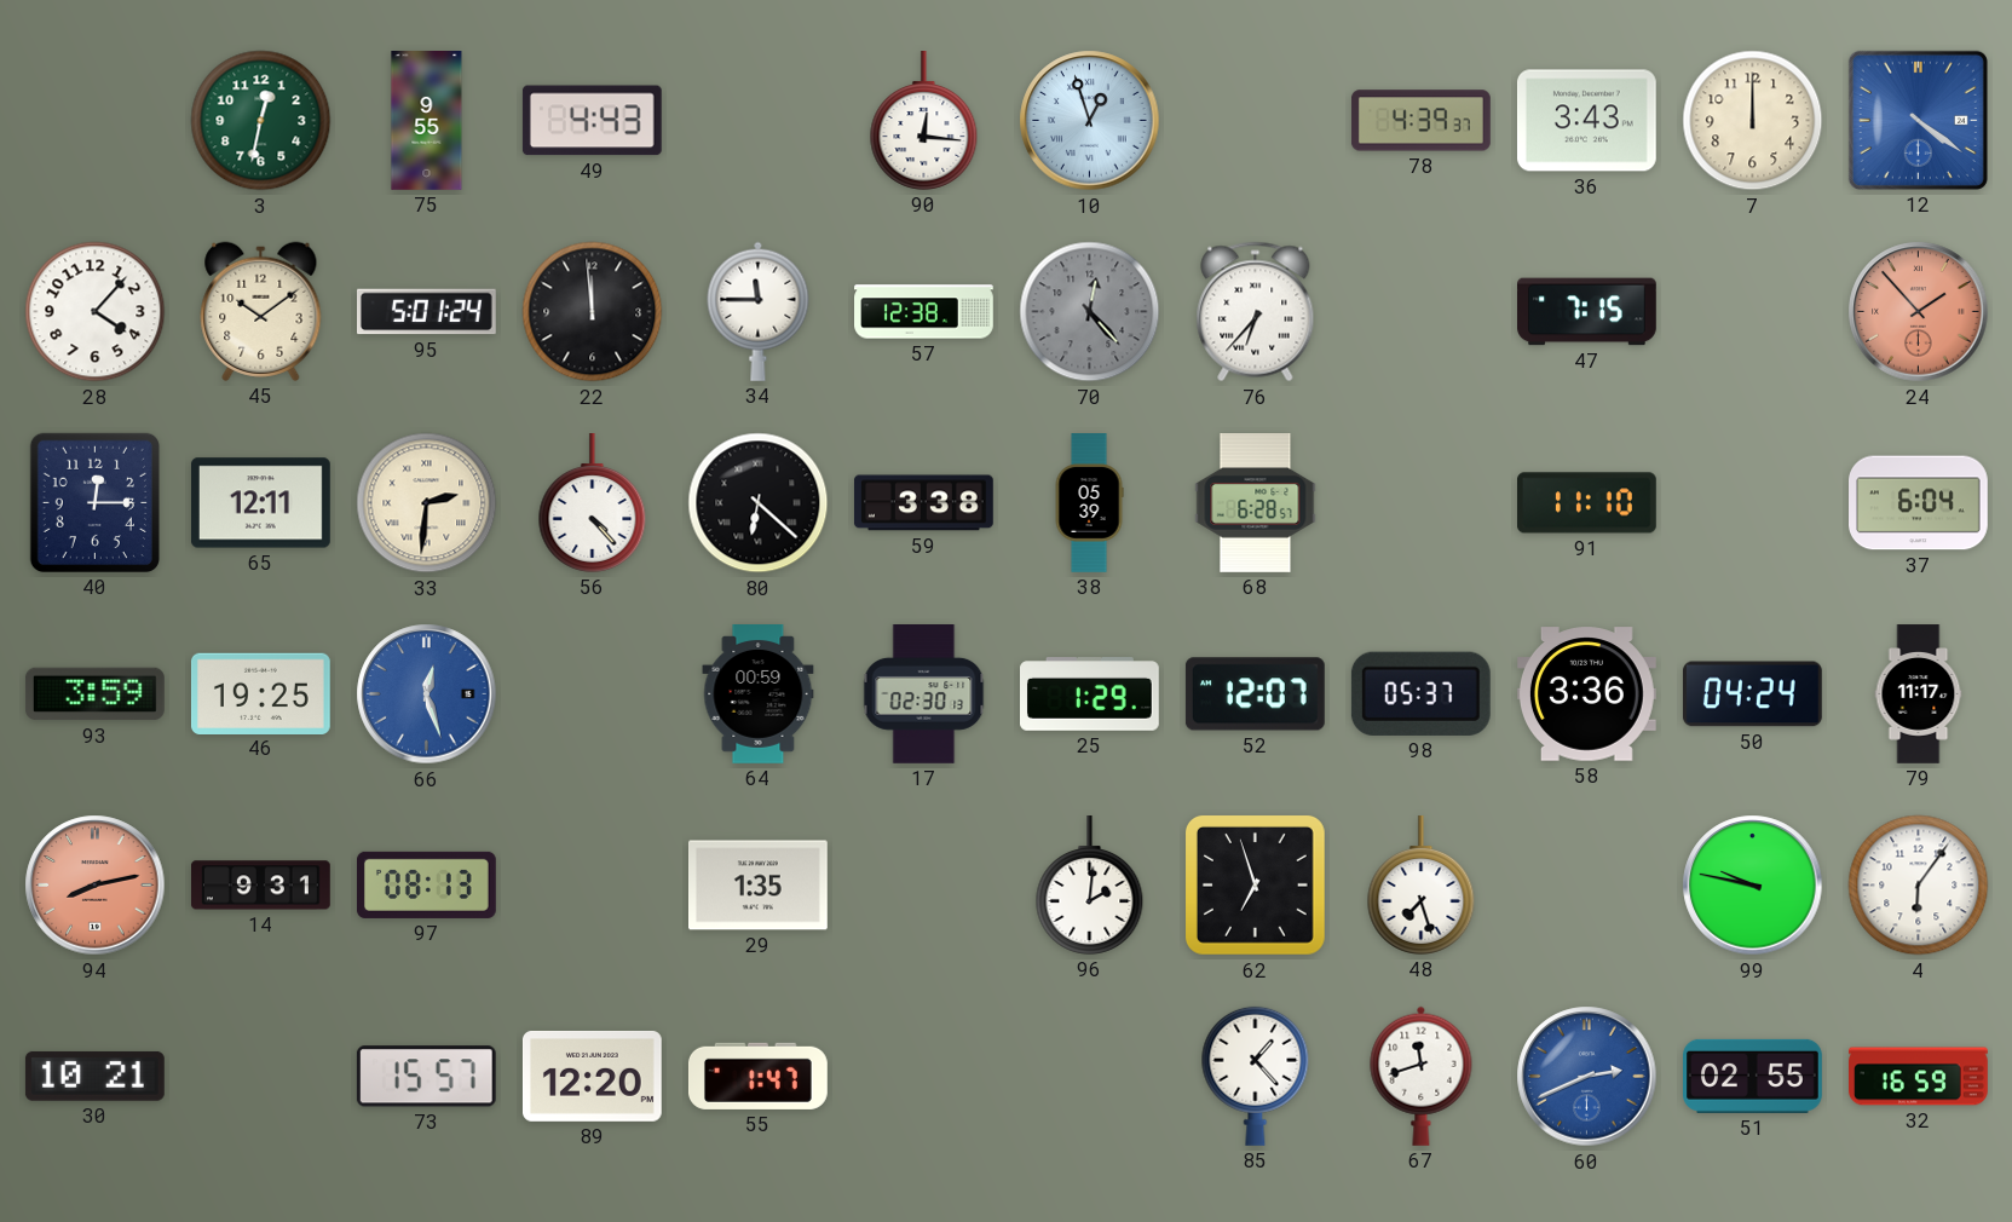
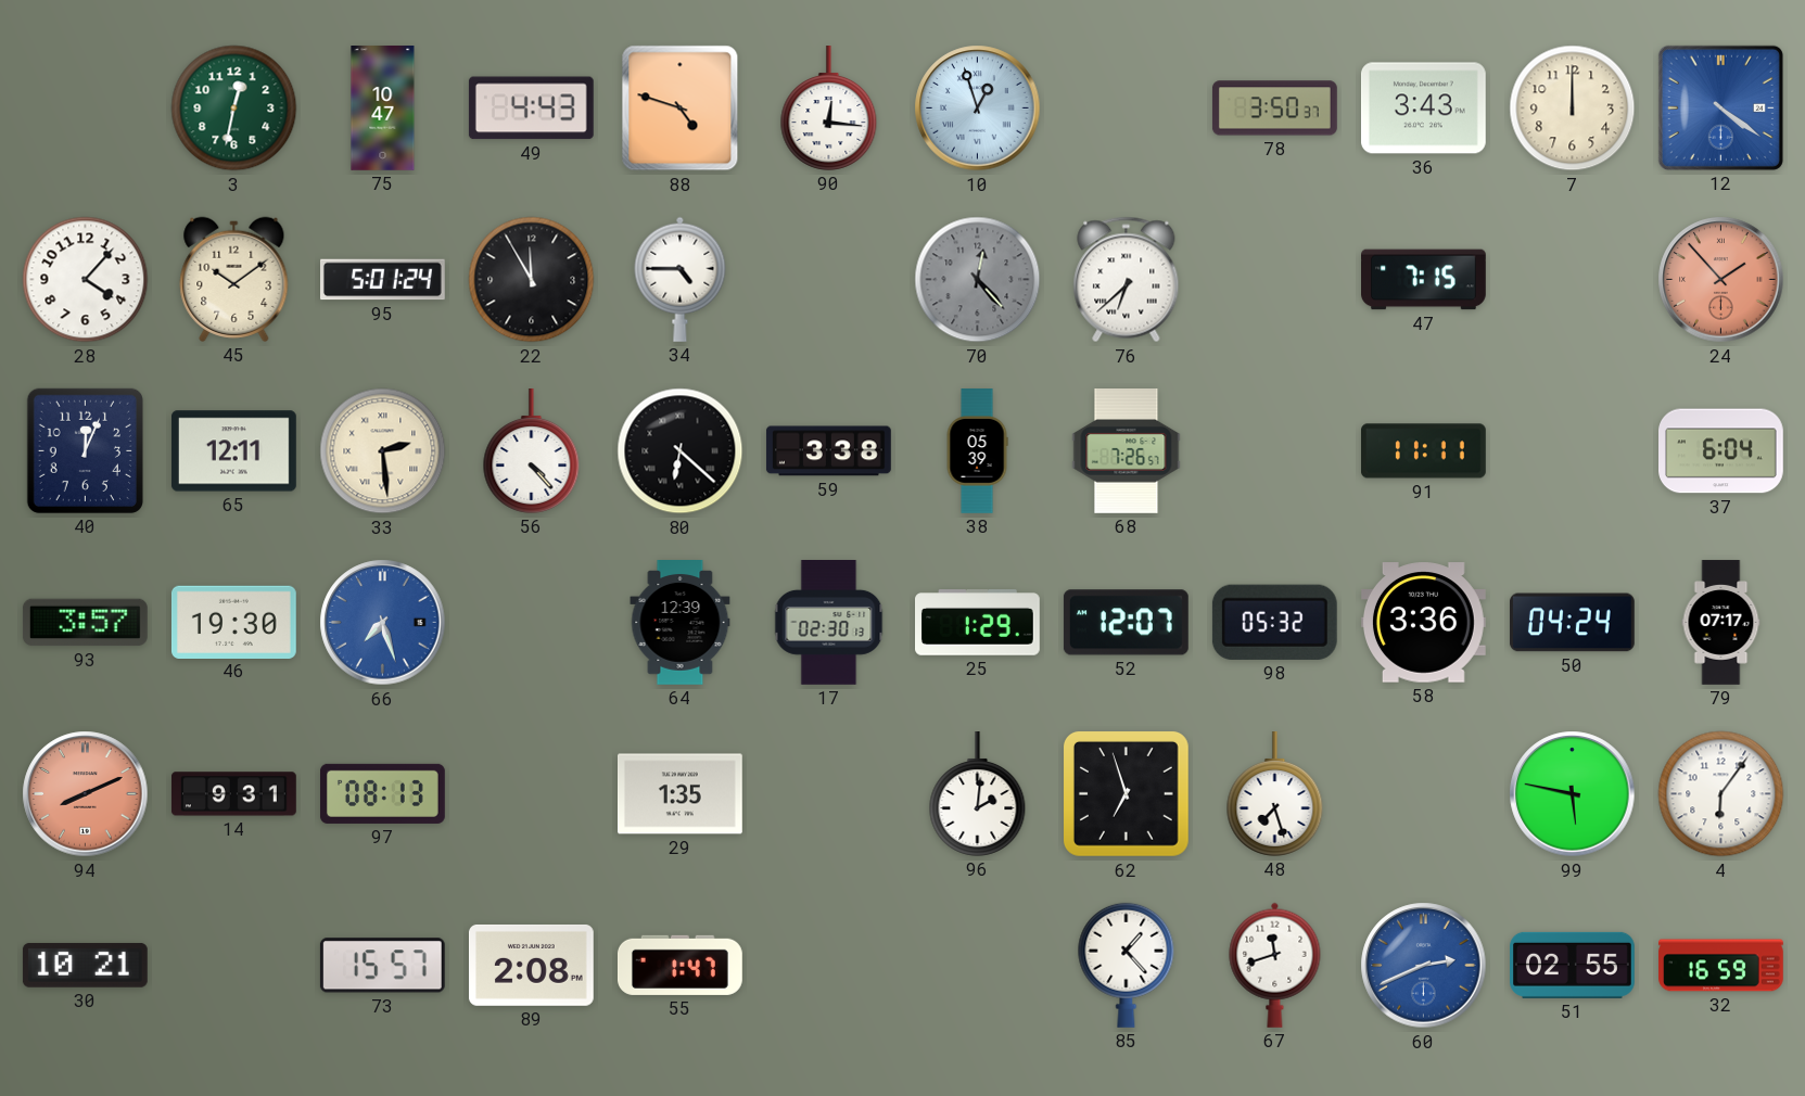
75: 9:55 -> 10:47
88: none -> 4:48
78: 4:39 -> 3:50
22: 11:59 -> 11:55
34: 11:45 -> 4:45
57: 12:38 -> none
76: 6:37 -> 6:38
40: 12:15 -> 12:04
33: 2:31 -> 2:29
68: 6:28 -> 7:26
91: 11:10 -> 11:11
93: 3:59 -> 3:57
46: 19:25 -> 19:30
66: 12:27 -> 7:27
64: 00:59 -> 12:39
98: 05:37 -> 05:32
79: 11:17 -> 07:17
94: 8:13 -> 8:11
99: 9:47 -> 5:47
89: 12:20 -> 2:08
